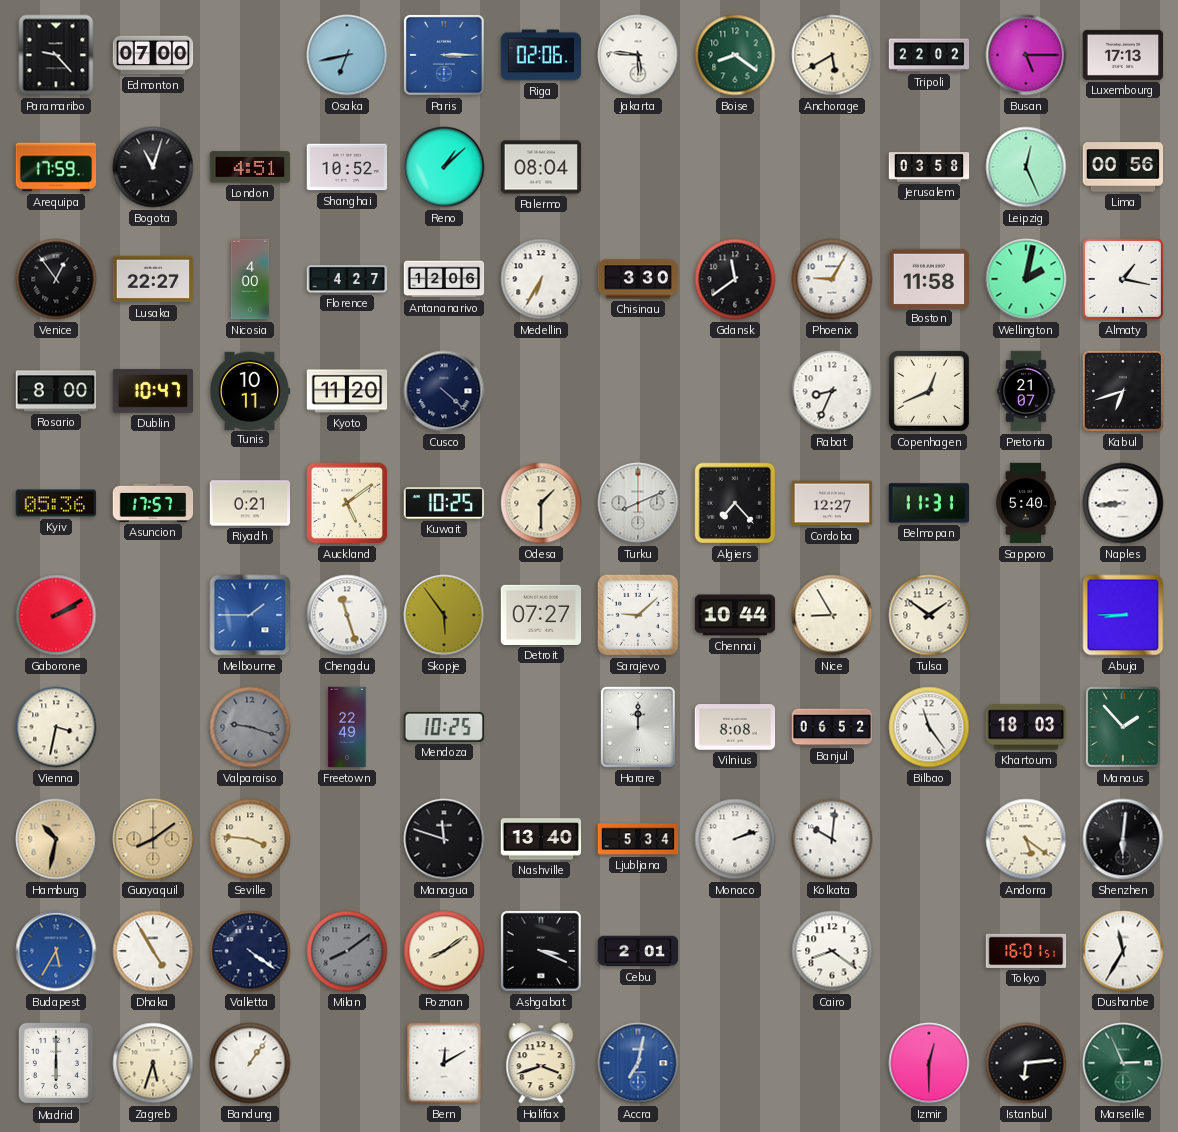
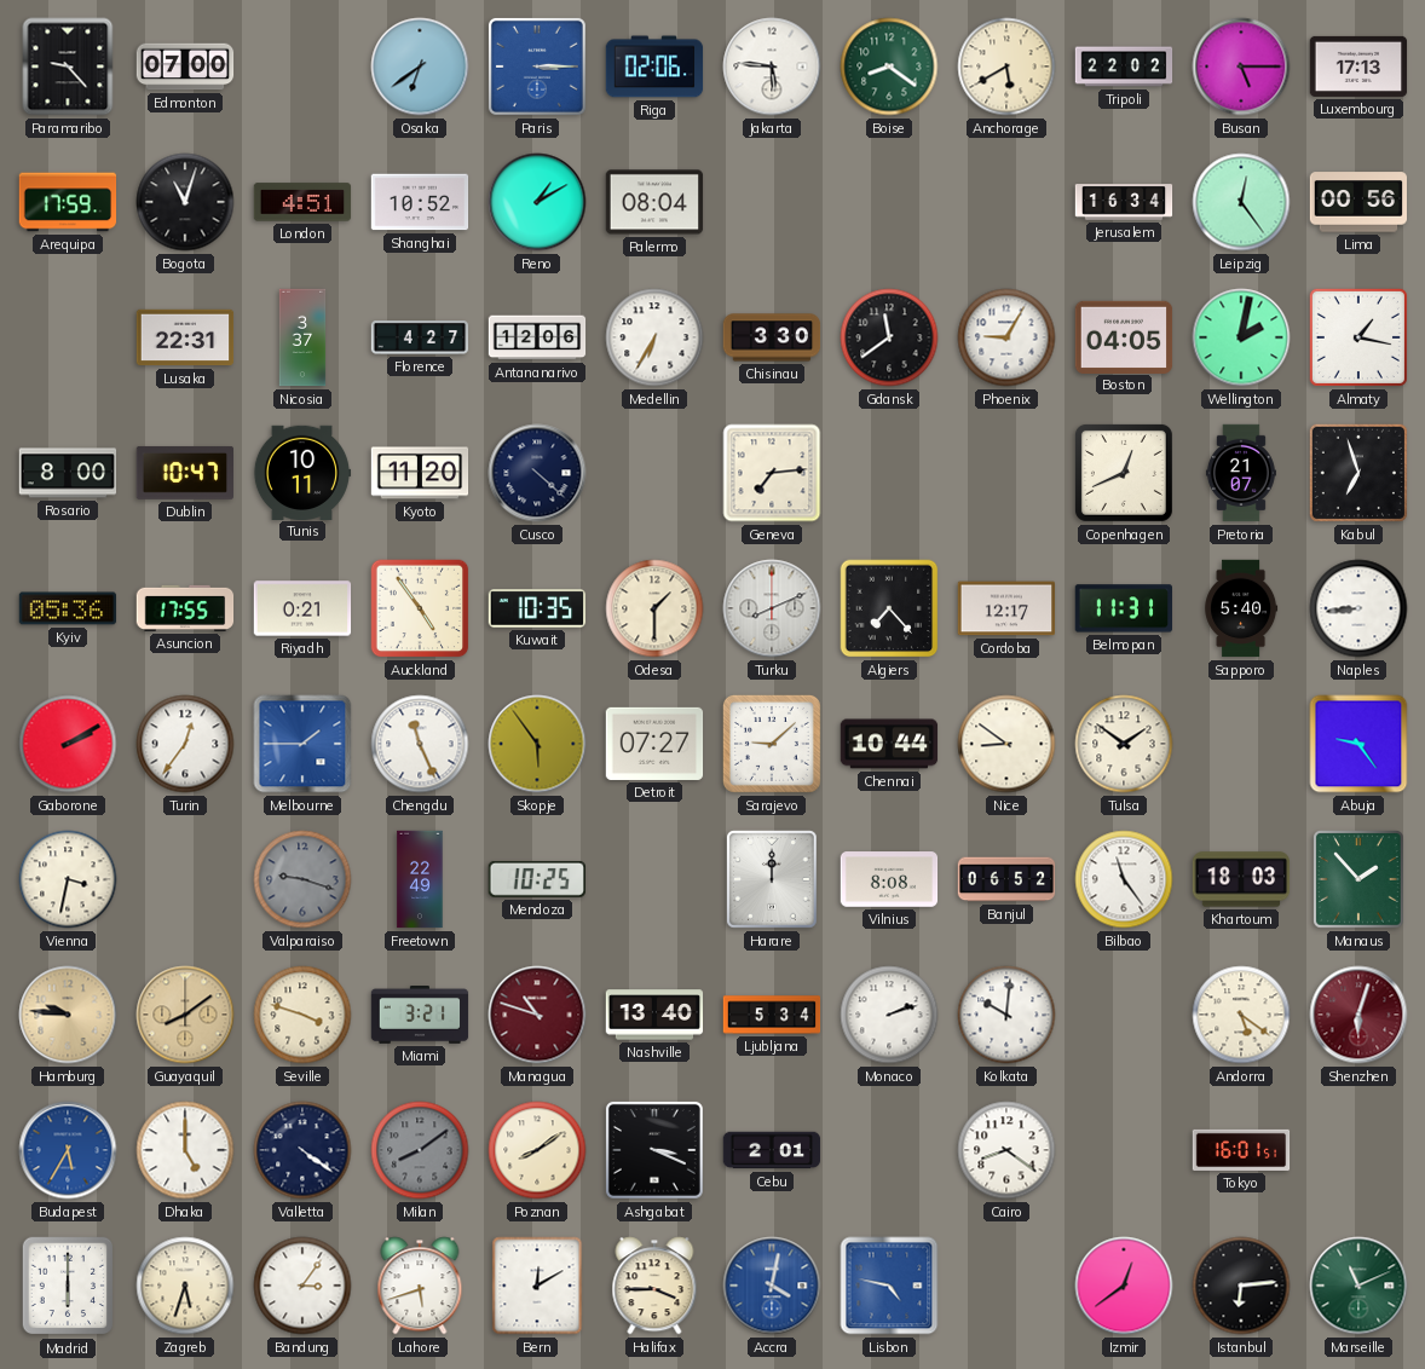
Osaka: 6:43 -> 6:39
Reno: 1:08 -> 1:10
Jerusalem: 03:58 -> 16:34
Leipzig: 12:26 -> 12:24
Venice: 12:54 -> none
Lusaka: 22:27 -> 22:31
Nicosia: 4:00 -> 3:37
Boston: 11:58 -> 04:05
Geneva: none -> 7:14
Rabat: 8:34 -> none
Kabul: 6:42 -> 6:57
Asuncion: 17:57 -> 17:55
Auckland: 5:09 -> 4:54
Kuwait: 10:25 -> 10:35
Cordoba: 12:27 -> 12:17
Turin: none -> 12:36
Chengdu: 11:27 -> 11:26
Nice: 8:55 -> 8:51
Abuja: 8:45 -> 9:24
Hamburg: 10:32 -> 9:46
Seville: 3:46 -> 3:48
Miami: none -> 3:21
Managua: 11:48 -> 10:48
Managua dial: black -> burgundy
Shenzhen: 6:01 -> 6:03
Shenzhen dial: black -> burgundy
Dhaka: 4:55 -> 5:00
Dushanbe: 11:35 -> none
Bandung: 1:06 -> 3:06
Lahore: none -> 5:42
Halifax: 3:42 -> 3:45
Accra: 7:02 -> 4:02
Lisbon: none -> 4:47
Izmir: 12:30 -> 12:39
Marseille: 2:56 -> 11:11
